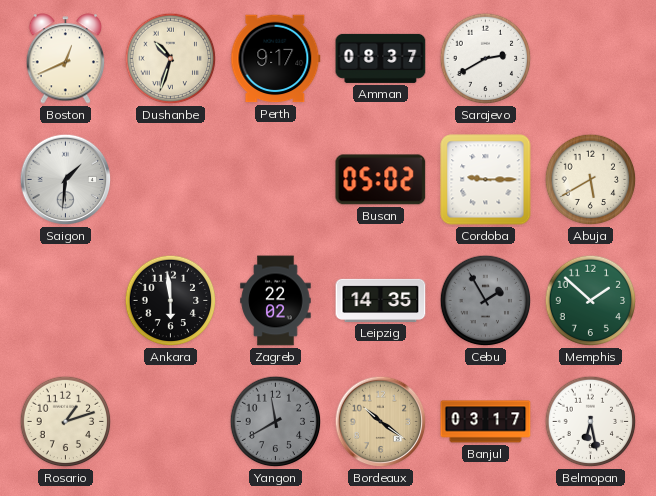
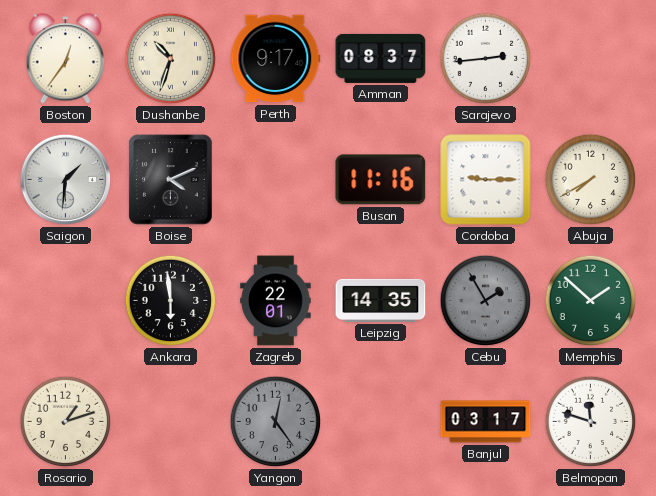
Boston: 12:41 -> 12:36
Sarajevo: 2:40 -> 2:44
Boise: none -> 4:11
Busan: 05:02 -> 11:16
Abuja: 5:40 -> 7:40
Zagreb: 22:02 -> 22:01
Yangon: 11:40 -> 12:24
Bordeaux: 10:21 -> none
Belmopan: 6:28 -> 11:48
